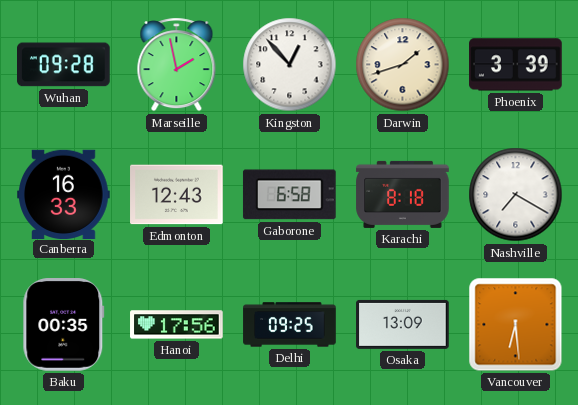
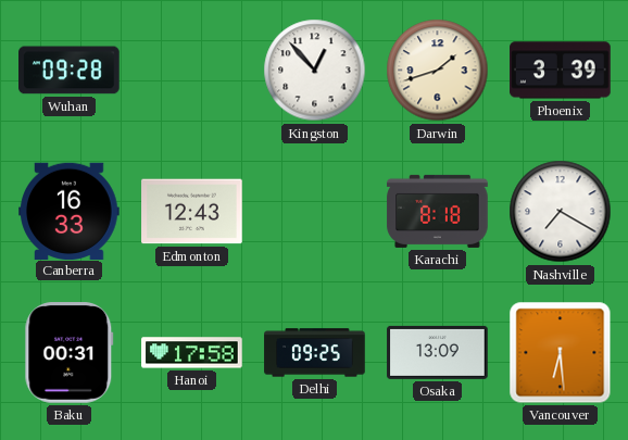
Marseille: 1:58 -> none
Gaborone: 6:58 -> none
Baku: 00:35 -> 00:31
Hanoi: 17:56 -> 17:58
